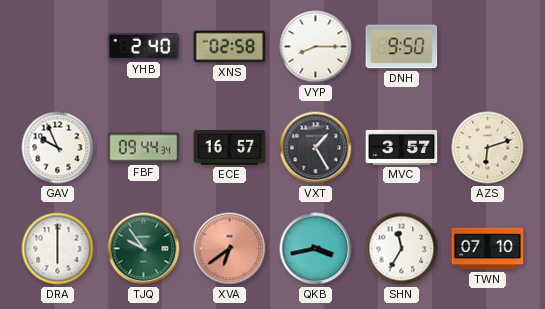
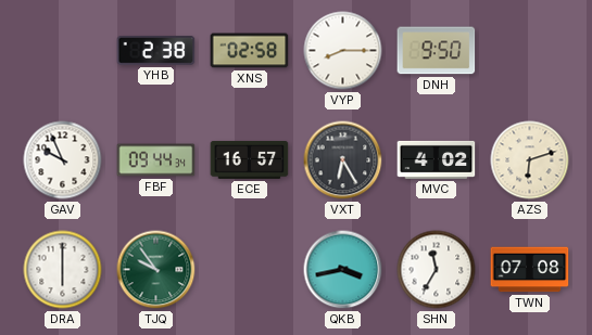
YHB: 2:40 -> 2:38
VXT: 1:25 -> 6:25
MVC: 3:57 -> 4:02
XVA: 6:39 -> none
TWN: 07:10 -> 07:08
